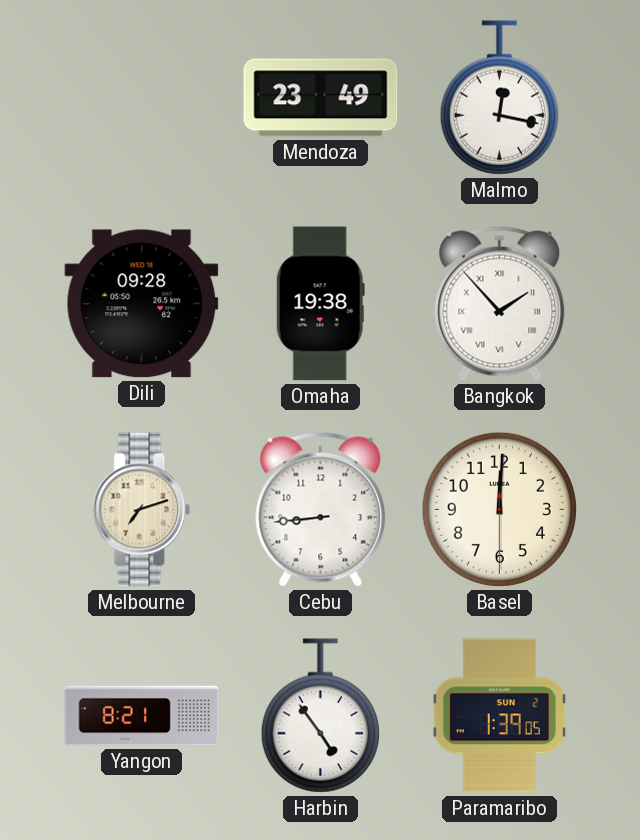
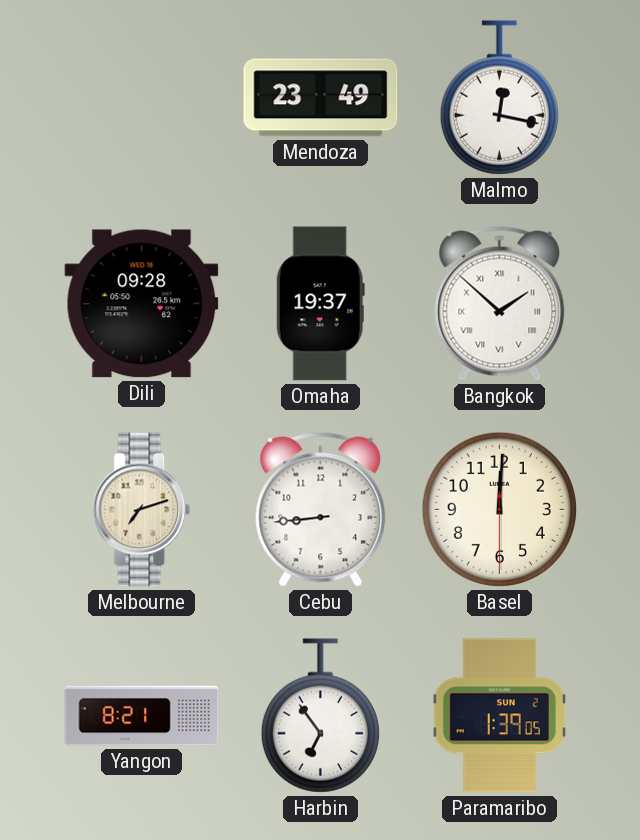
Omaha: 19:38 -> 19:37
Bangkok: 1:53 -> 1:52
Harbin: 4:54 -> 6:54
